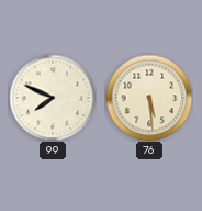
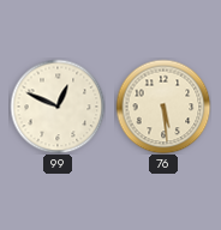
99: 7:49 -> 12:49
